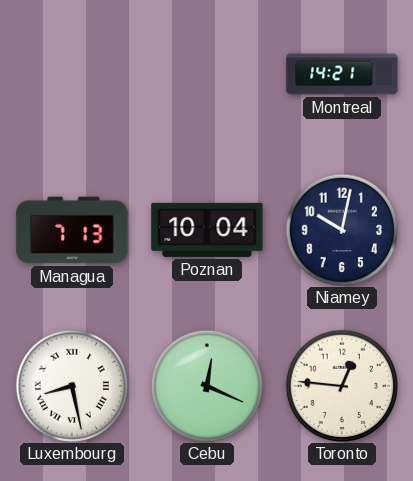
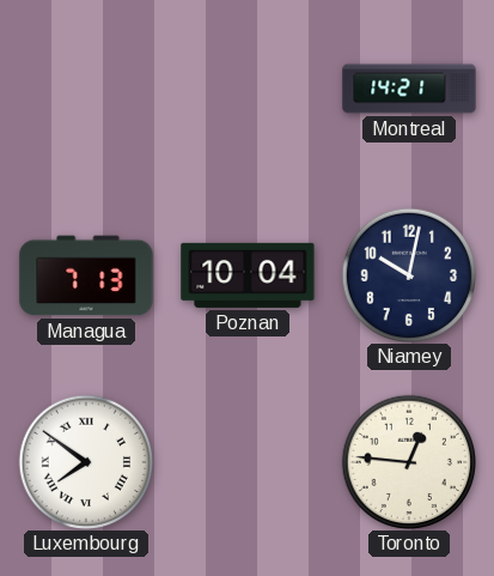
Luxembourg: 8:28 -> 7:51
Cebu: 12:19 -> none
